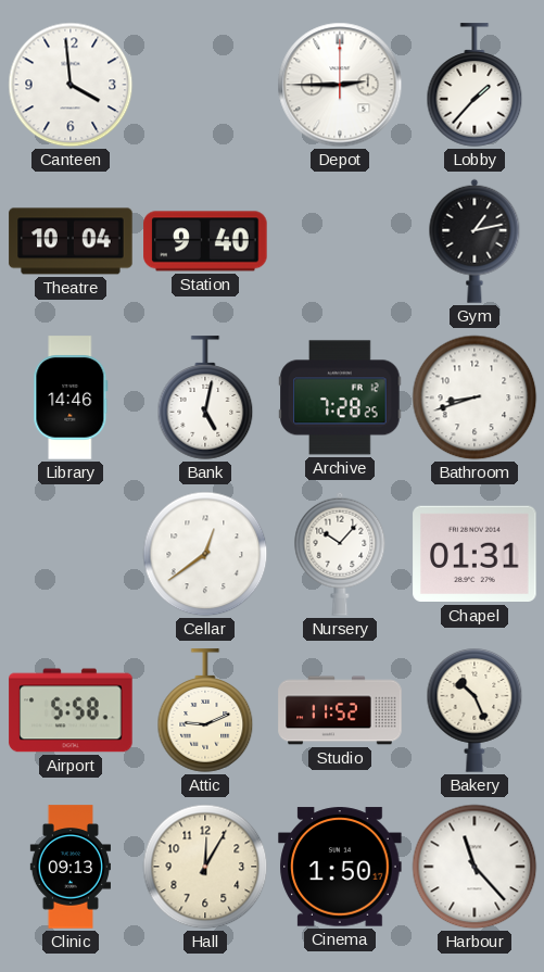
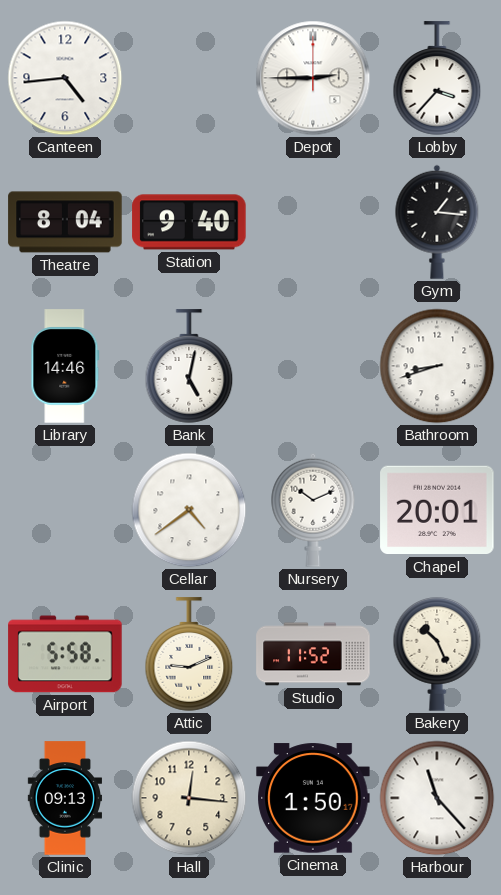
Canteen: 3:59 -> 4:44
Lobby: 1:37 -> 3:37
Theatre: 10:04 -> 8:04
Gym: 1:13 -> 1:16
Archive: 7:28 -> none
Cellar: 12:39 -> 4:39
Nursery: 10:07 -> 10:11
Chapel: 01:31 -> 20:01
Hall: 12:05 -> 12:16
